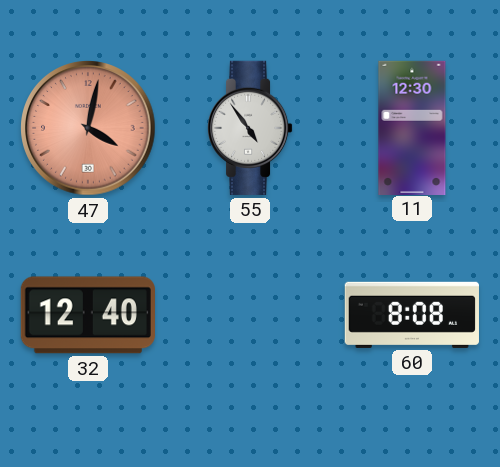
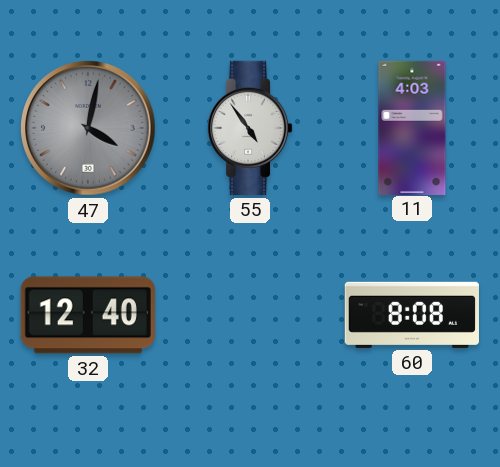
47 dial: salmon -> grey
11: 12:30 -> 4:03
